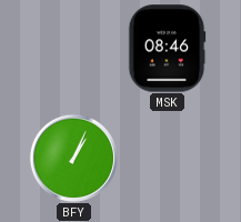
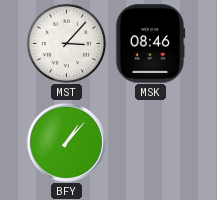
MST: none -> 3:07
BFY: 1:04 -> 1:07
